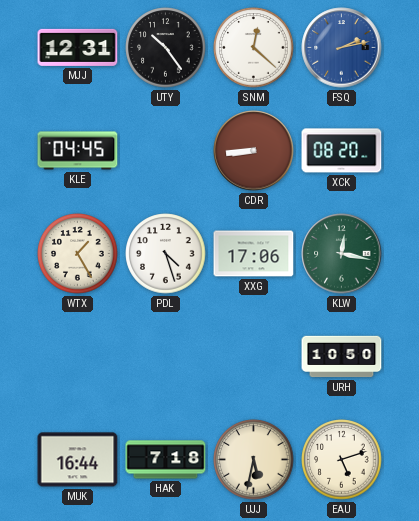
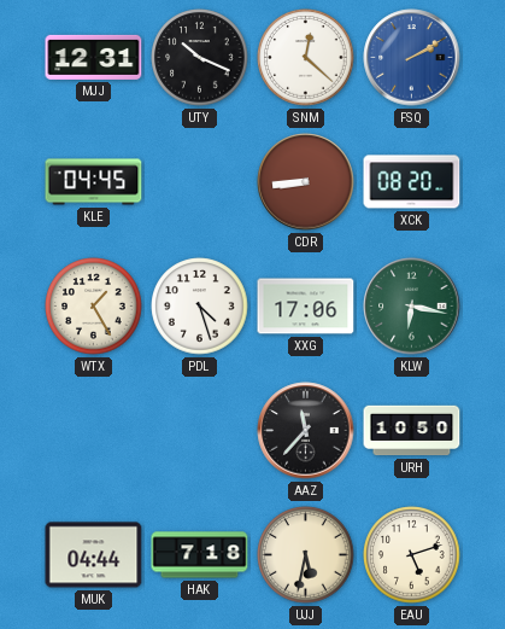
UTY: 10:24 -> 10:19
FSQ: 2:13 -> 2:10
KLW: 12:17 -> 6:17
AAZ: none -> 11:37
MUK: 16:44 -> 04:44
